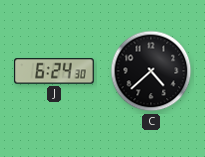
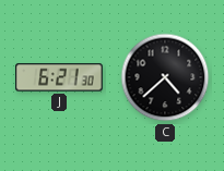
J: 6:24 -> 6:21
